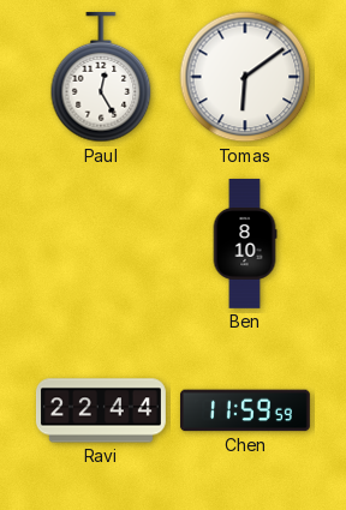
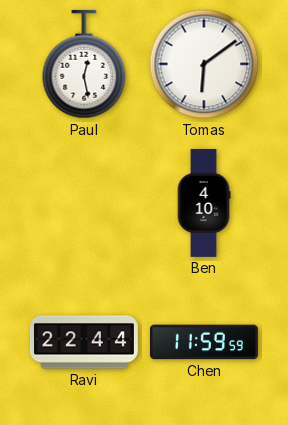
Paul: 12:25 -> 12:28
Ben: 8:10 -> 4:10
